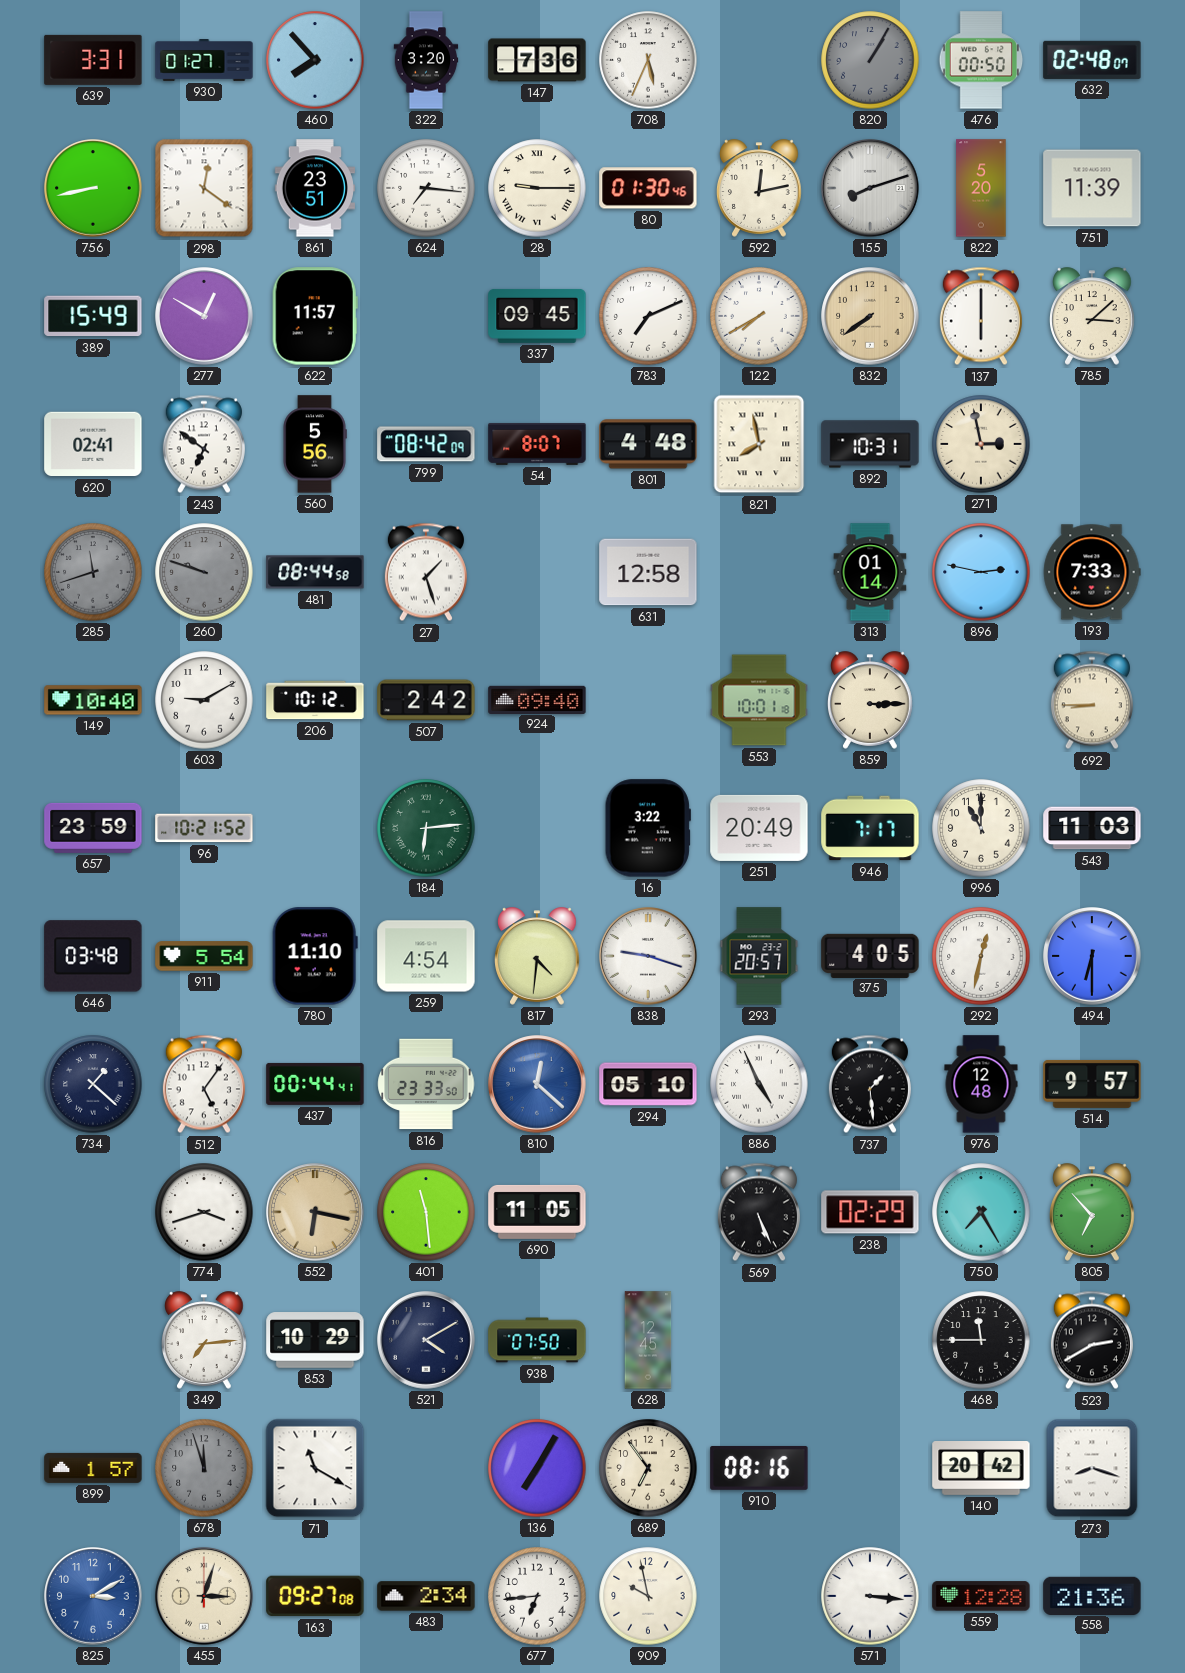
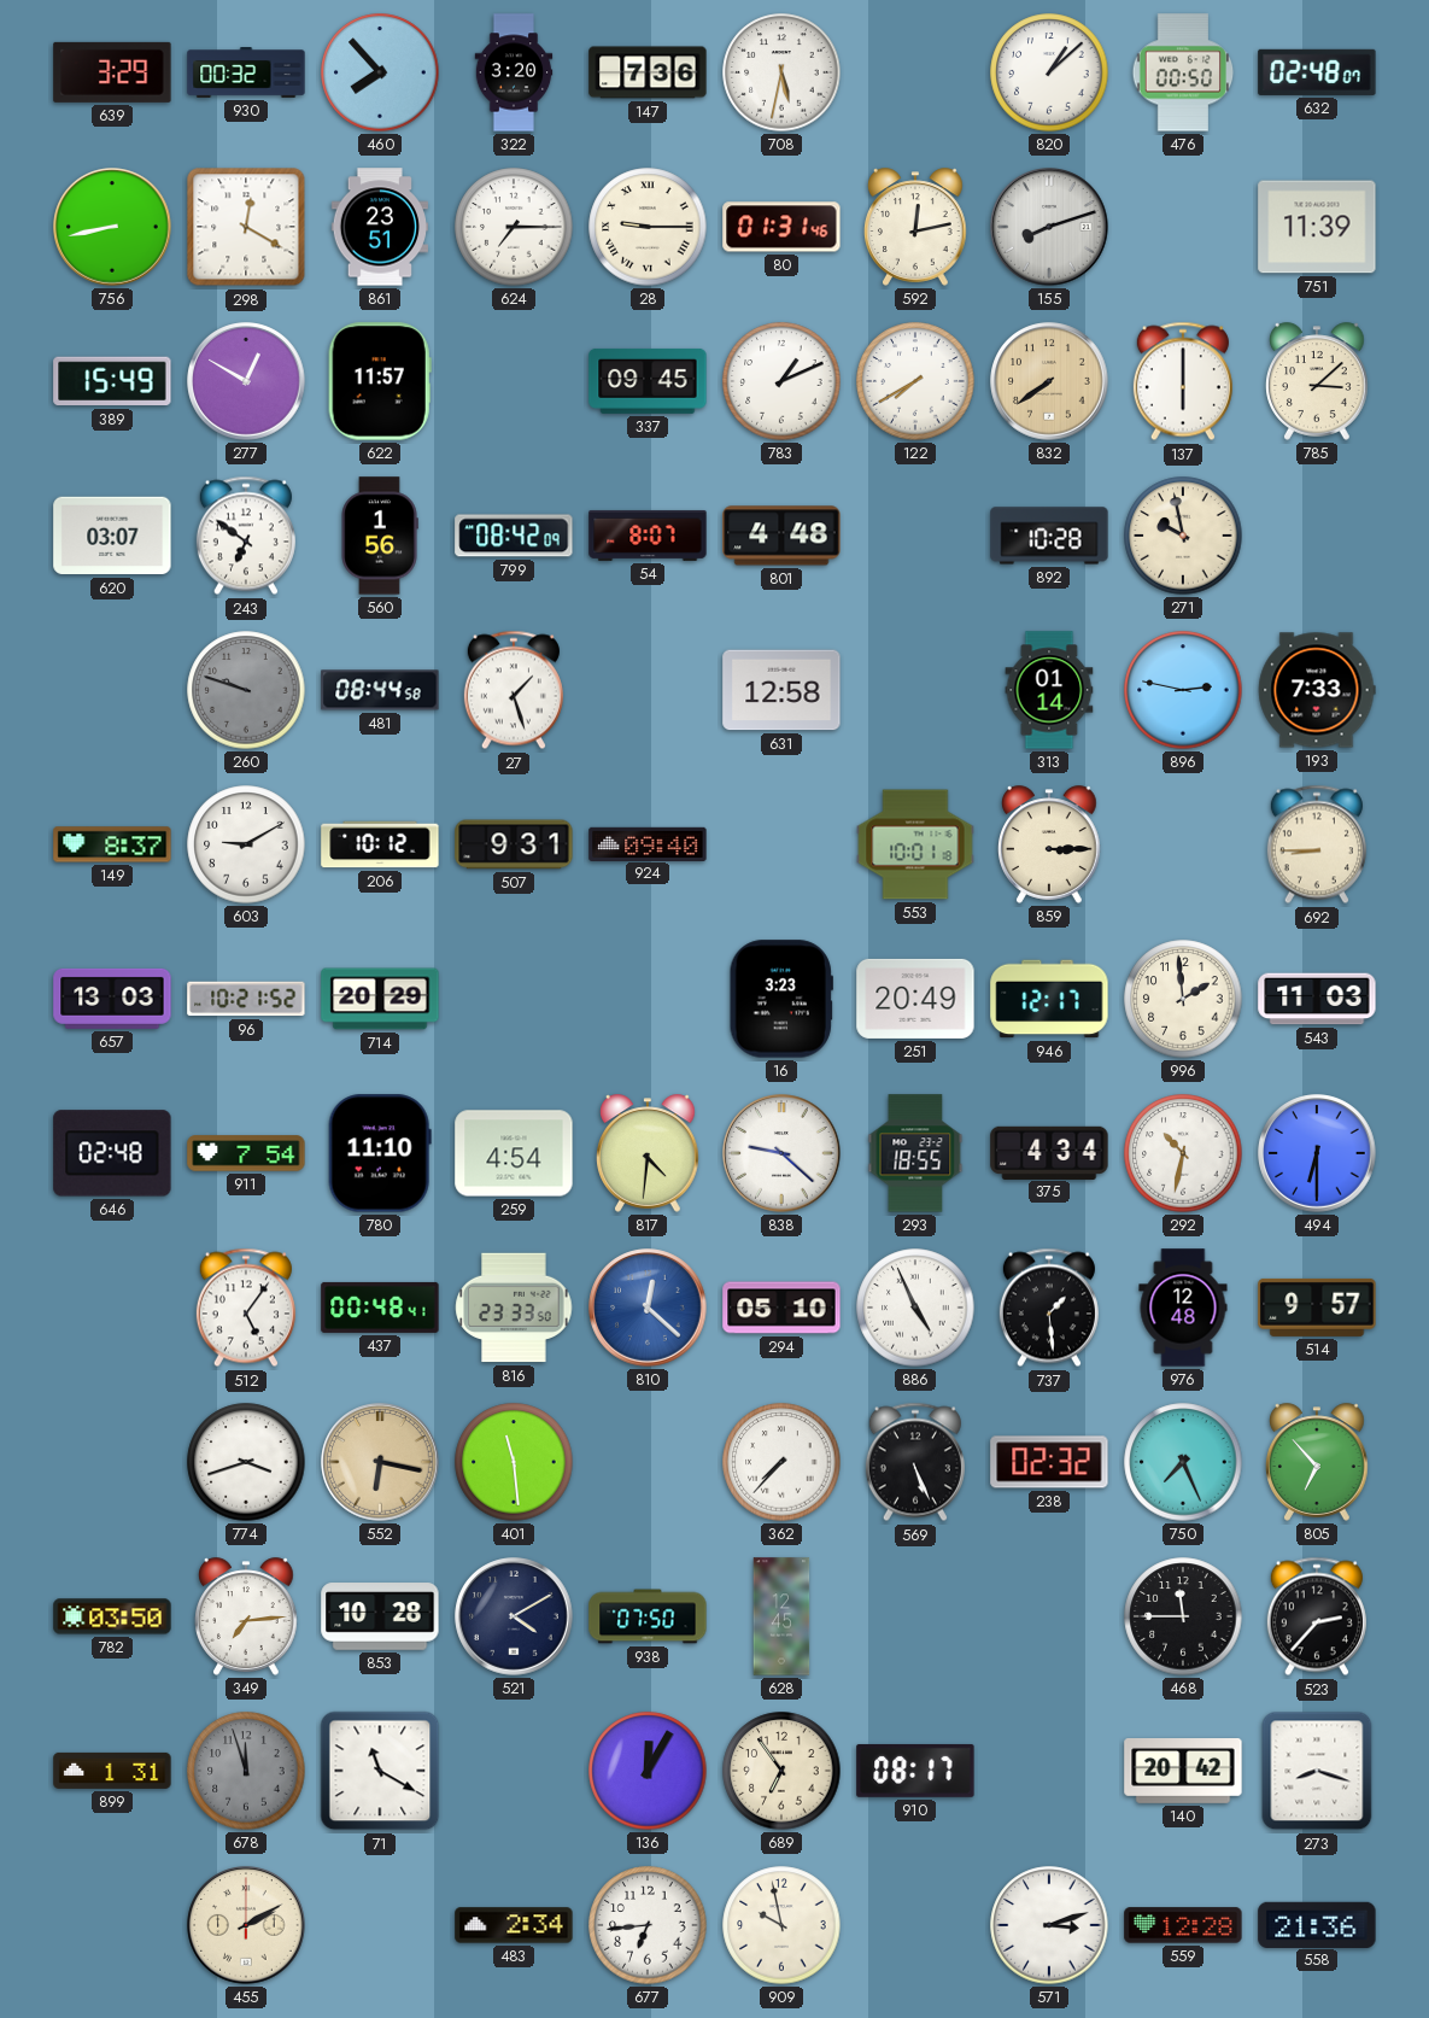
639: 3:31 -> 3:29
930: 01:27 -> 00:32
708: 5:34 -> 5:32
820: 1:05 -> 1:08
820 dial: grey -> white
298: 12:21 -> 12:20
624: 7:16 -> 7:15
80: 01:30 -> 01:31
822: 5:20 -> none
783: 7:11 -> 1:11
620: 02:41 -> 03:07
560: 5:56 -> 1:56
821: 7:58 -> none
892: 10:31 -> 10:28
271: 2:58 -> 9:58
285: 11:42 -> none
149: 10:40 -> 8:37
507: 2:42 -> 9:31
657: 23:59 -> 13:03
714: none -> 20:29
184: 6:14 -> none
16: 3:22 -> 3:23
946: 7:17 -> 12:17
996: 11:00 -> 1:59
646: 03:48 -> 02:48
911: 5:54 -> 7:54
838: 9:18 -> 9:22
293: 20:57 -> 18:55
375: 4:05 -> 4:34
292: 12:32 -> 10:32
734: 1:22 -> none
437: 00:44 -> 00:48
690: 11:05 -> none
362: none -> 7:37
238: 02:29 -> 02:32
750: 7:25 -> 7:26
782: none -> 03:50
853: 10:29 -> 10:28
523: 2:40 -> 2:37
899: 1:57 -> 1:31
136: 7:05 -> 12:05
910: 08:16 -> 08:17
825: 3:10 -> none
455: 3:03 -> 2:10
163: 09:27 -> none
571: 3:16 -> 3:12
